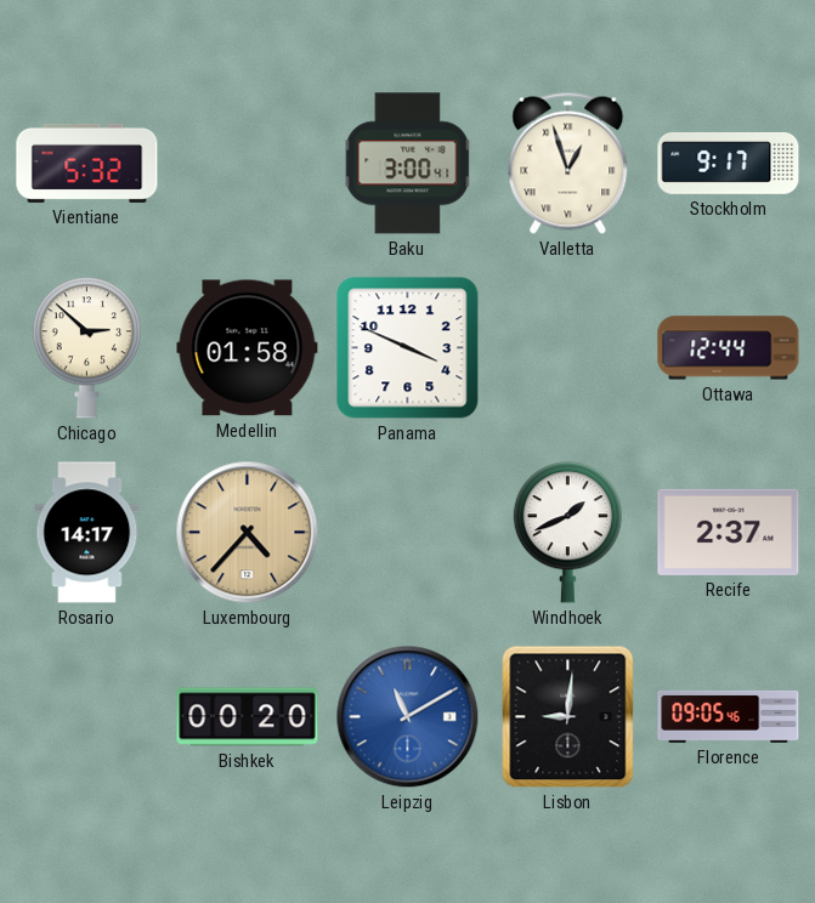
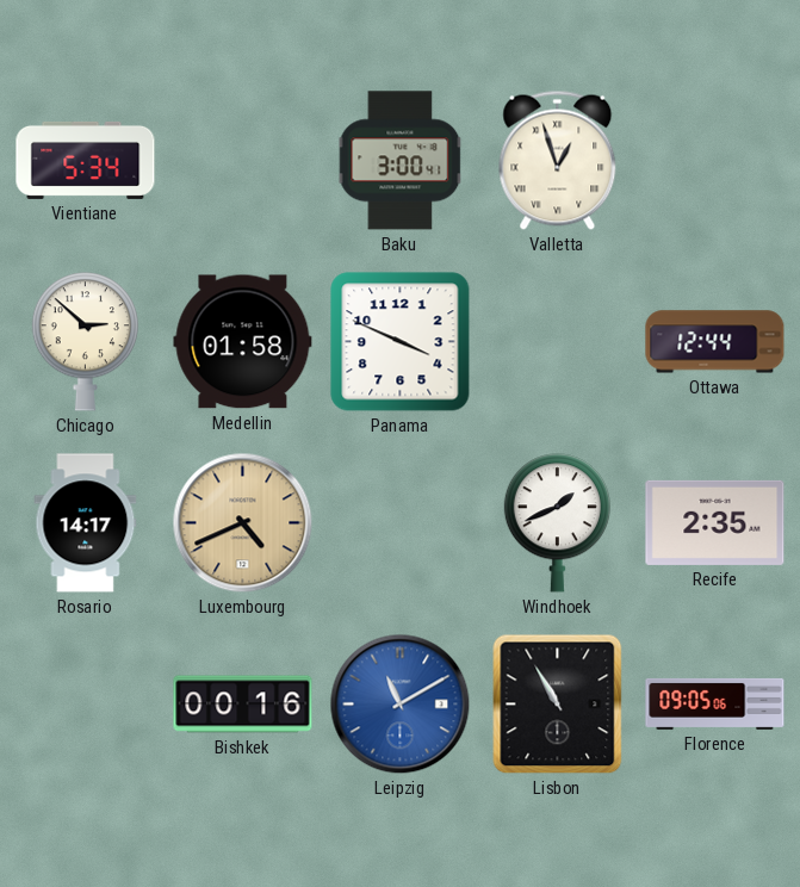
Vientiane: 5:32 -> 5:34
Stockholm: 9:17 -> none
Luxembourg: 4:37 -> 4:41
Recife: 2:37 -> 2:35
Bishkek: 00:20 -> 00:16
Lisbon: 9:01 -> 10:55
Florence: 09:05:46 -> 09:05:06
